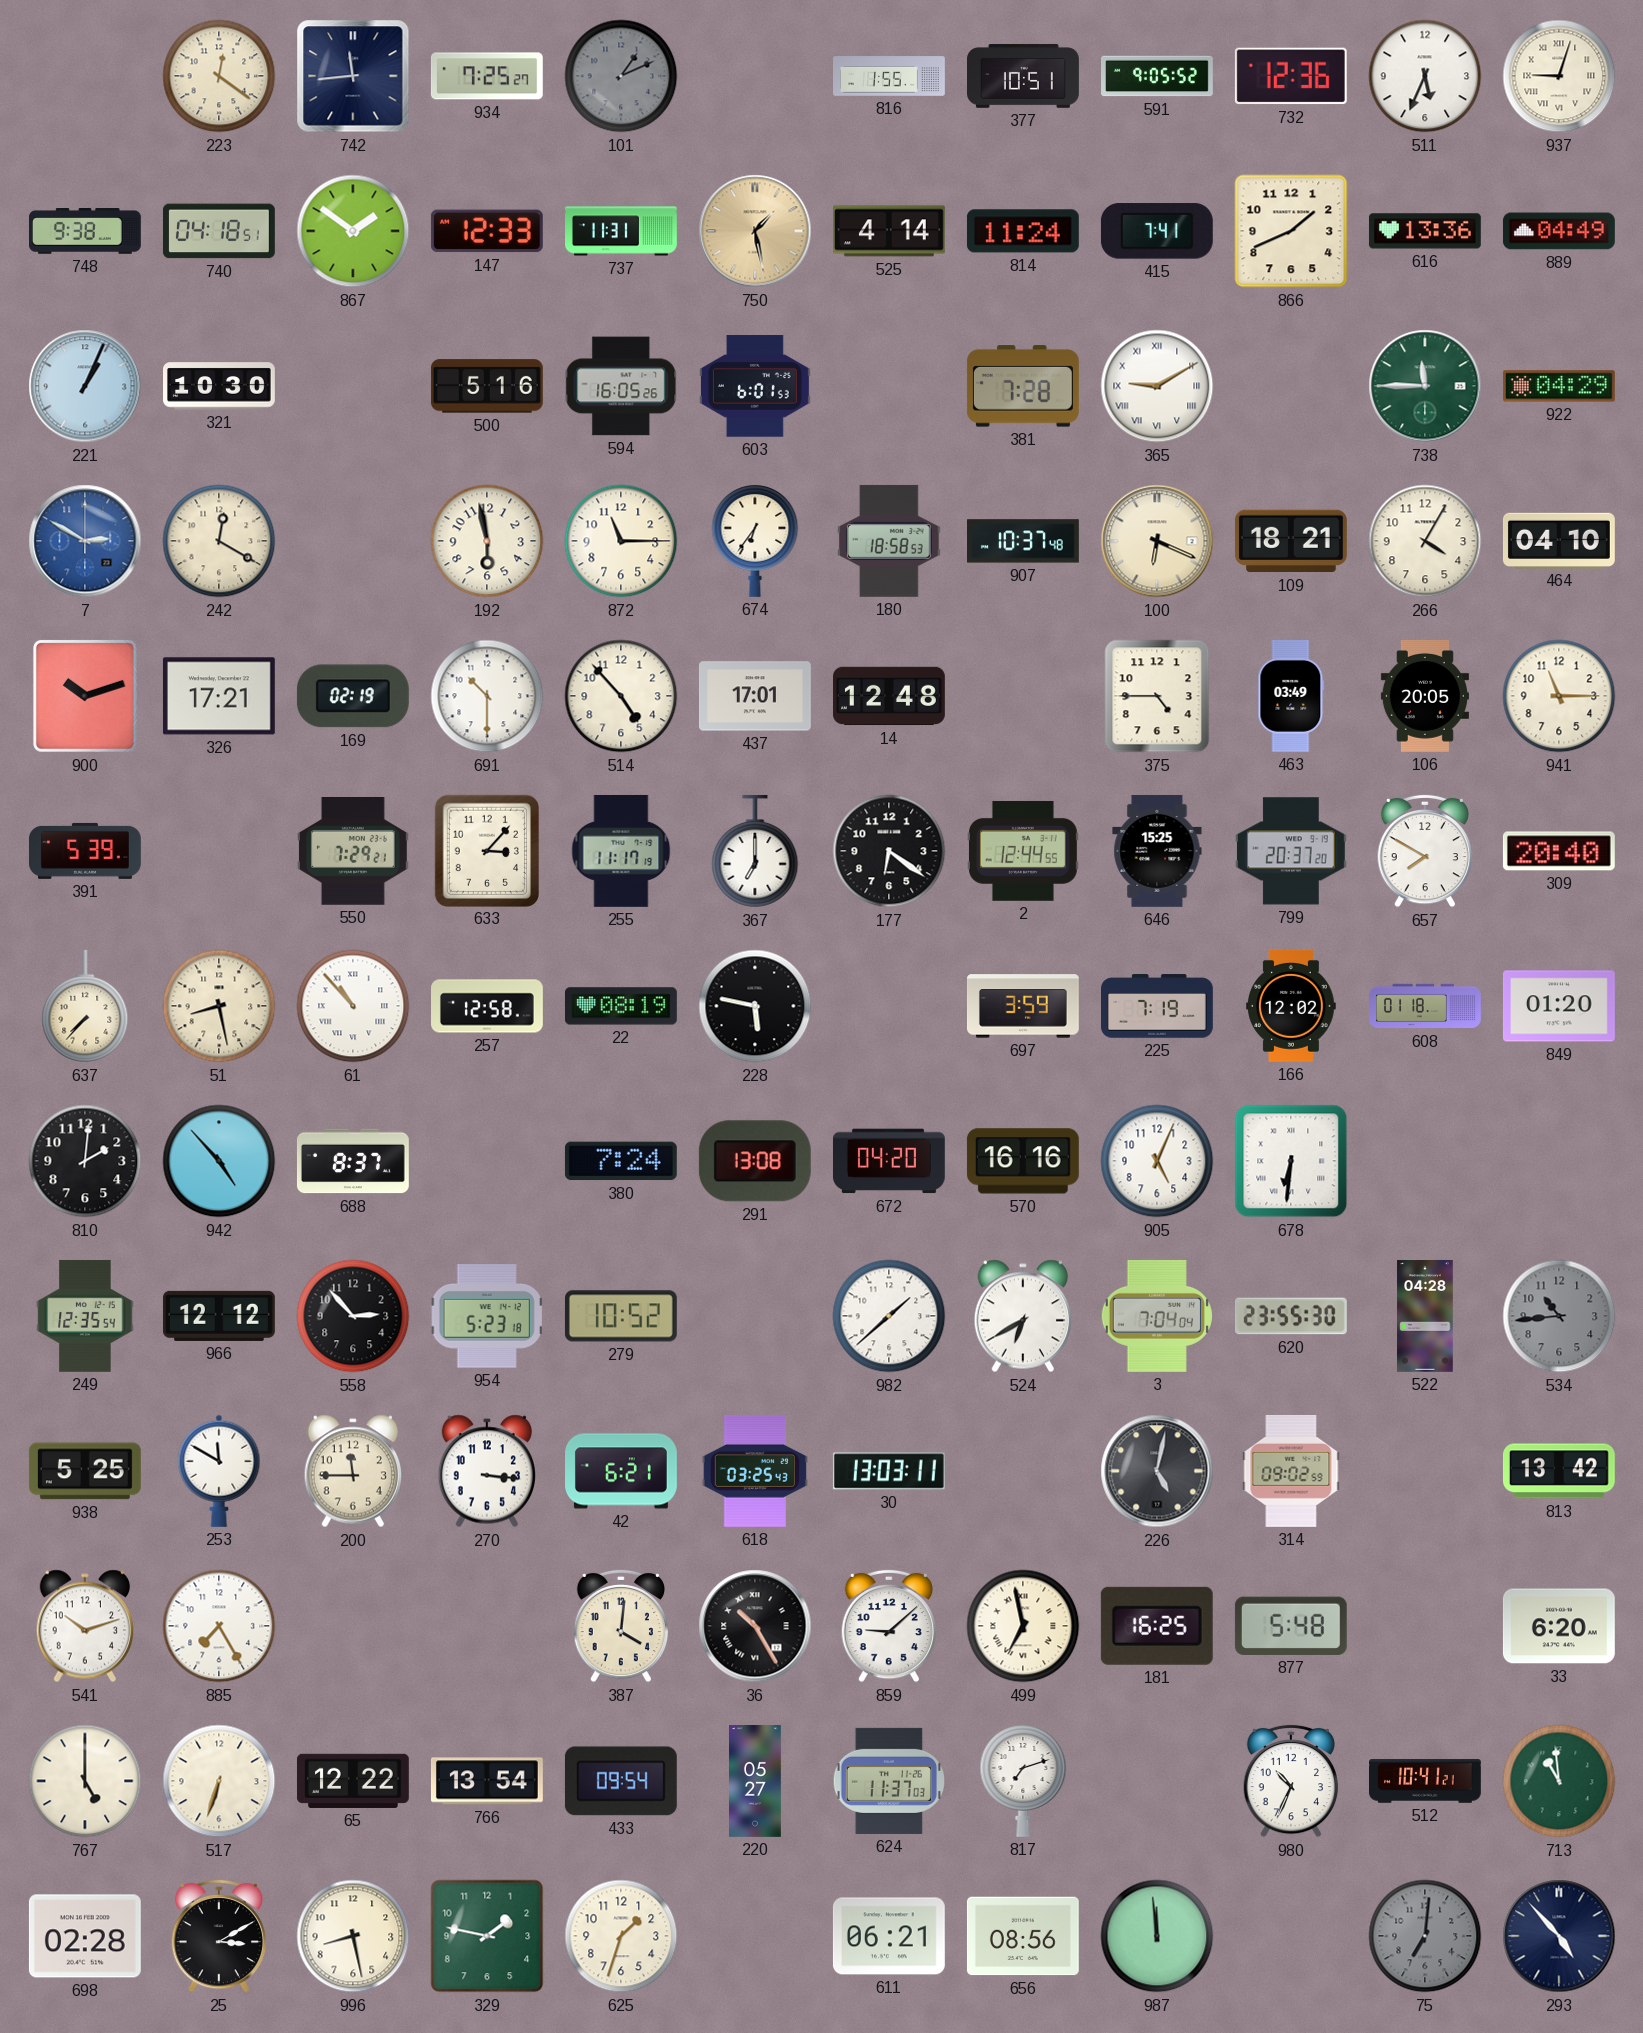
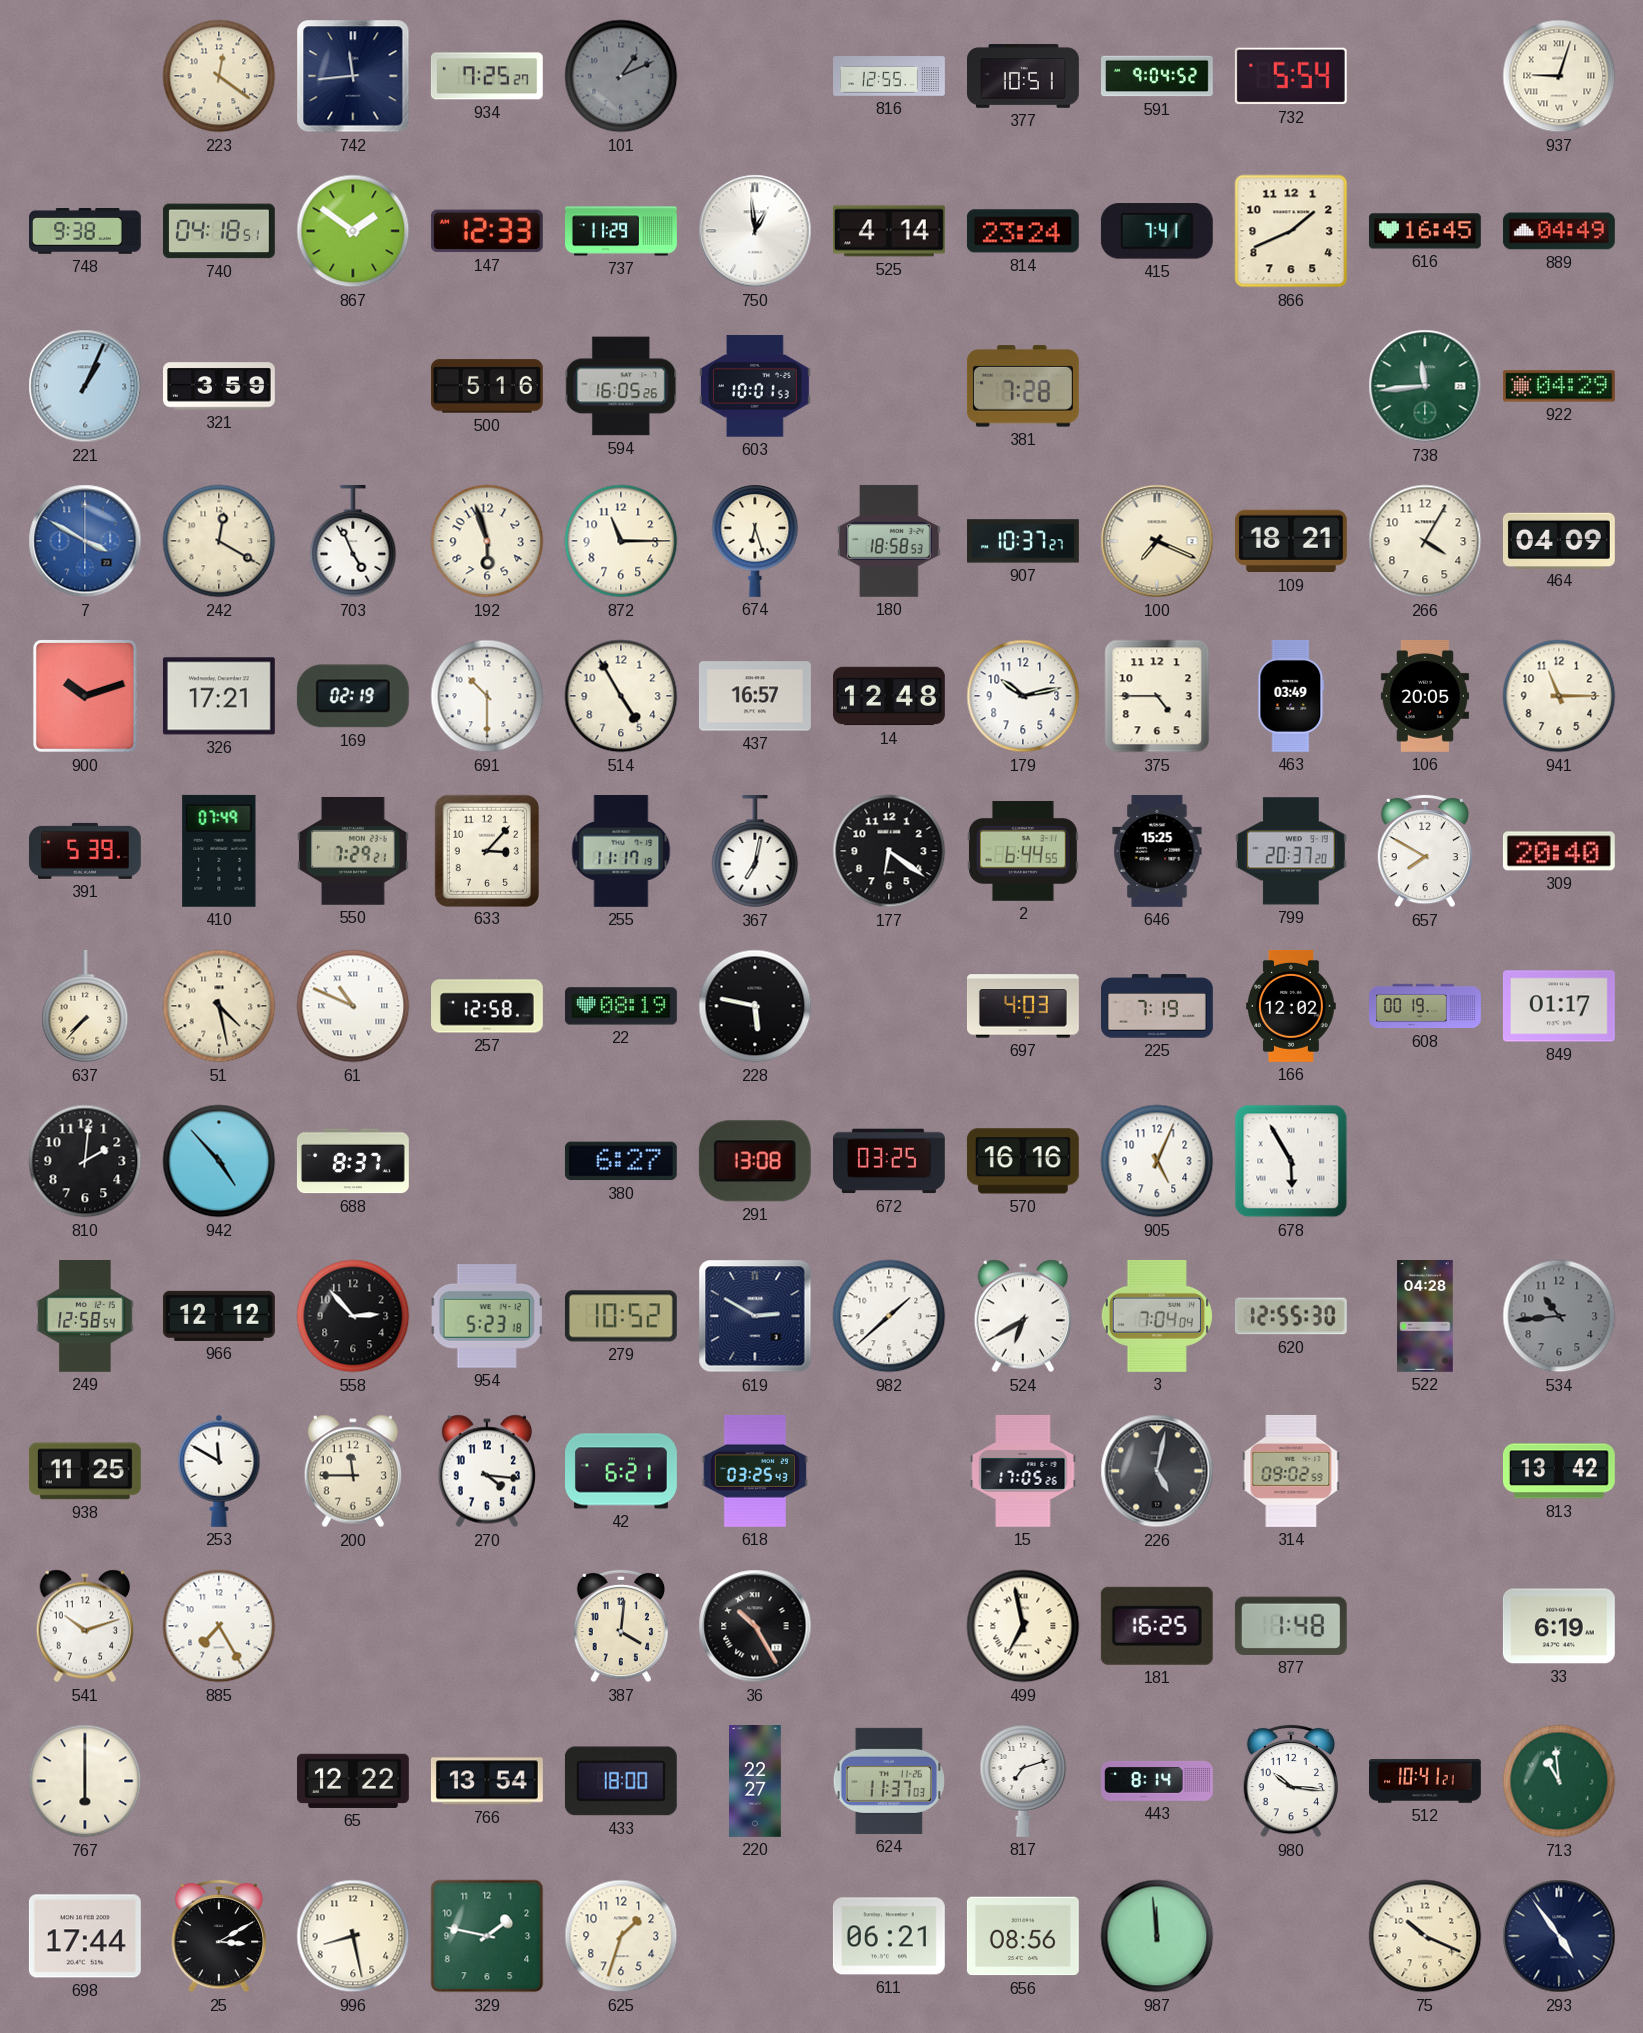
816: 1:55 -> 12:55
591: 9:05 -> 9:04
732: 12:36 -> 5:54
511: 5:34 -> none
737: 11:31 -> 11:29
750: 1:28 -> 12:59
750 dial: champagne -> white
814: 11:24 -> 23:24
616: 13:36 -> 16:45
321: 10:30 -> 3:59
603: 6:01 -> 10:01
365: 9:10 -> none
738: 11:45 -> 11:44
7: 2:50 -> 3:50
703: none -> 4:56
192: 5:58 -> 5:57
674: 6:36 -> 6:27
907: 10:37:48 -> 10:37:27
100: 6:19 -> 7:19
464: 04:10 -> 04:09
514: 4:53 -> 4:55
437: 17:01 -> 16:57
179: none -> 10:13
410: none -> 07:49
367: 7:00 -> 7:02
2: 12:44 -> 6:44
51: 8:28 -> 4:28
61: 10:53 -> 10:49
697: 3:59 -> 4:03
608: 01:18 -> 00:19
849: 01:20 -> 01:17
380: 7:24 -> 6:27
672: 04:20 -> 03:25
678: 6:31 -> 5:55
249: 12:35 -> 12:58
619: none -> 2:50
620: 23:55 -> 12:55
938: 5:25 -> 11:25
270: 3:16 -> 4:16
30: 13:03 -> none
15: none -> 17:05
859: 9:08 -> none
877: 5:48 -> 1:48
33: 6:20 -> 6:19
767: 5:00 -> 6:00
517: 6:33 -> none
433: 09:54 -> 18:00
220: 05:27 -> 22:27
443: none -> 8:14
980: 10:34 -> 10:16
698: 02:28 -> 17:44
75: 7:01 -> 10:19
75 dial: grey -> cream
293: 4:53 -> 4:54
